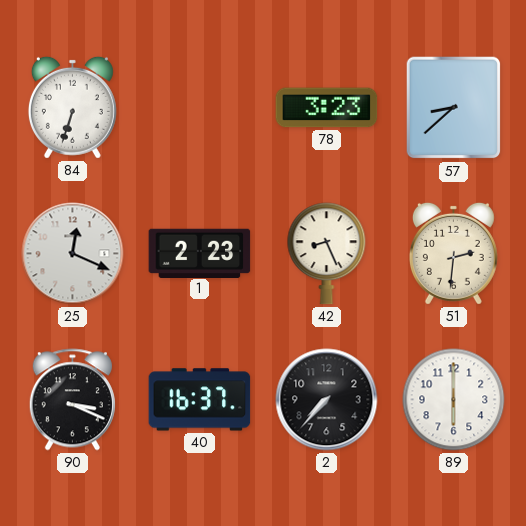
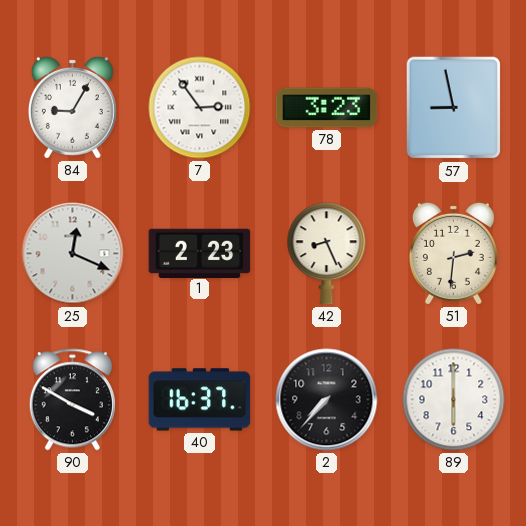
84: 6:33 -> 9:05
7: none -> 2:54
57: 8:38 -> 8:58
90: 3:19 -> 3:50
